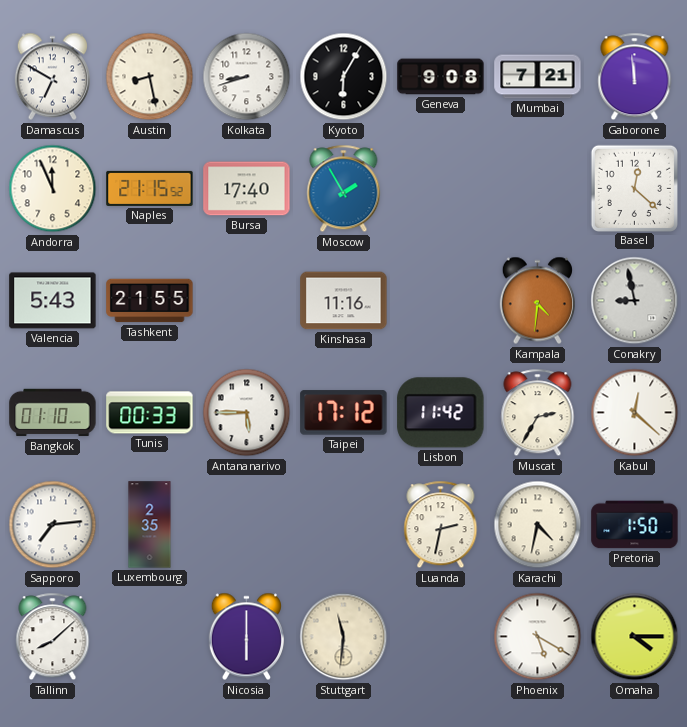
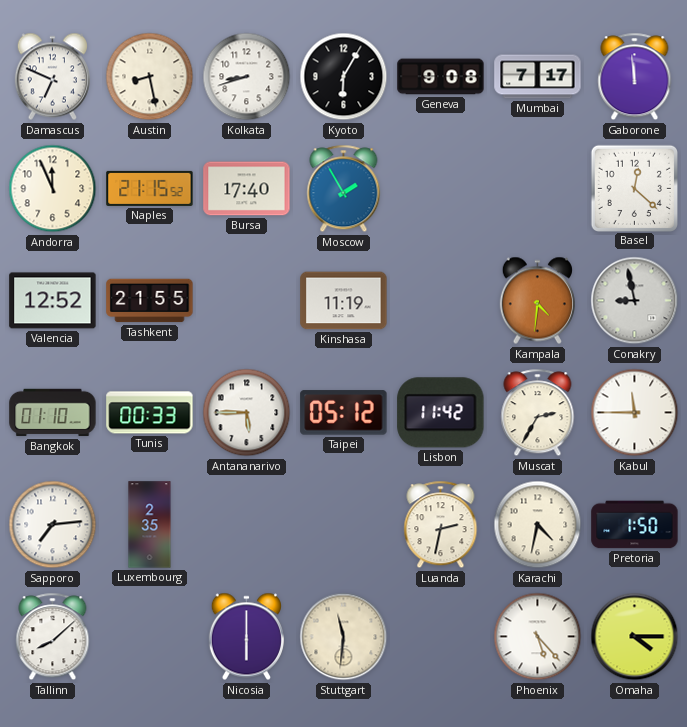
Damascus: 6:50 -> 6:49
Mumbai: 7:21 -> 7:17
Valencia: 5:43 -> 12:52
Kinshasa: 11:16 -> 11:19
Taipei: 17:12 -> 05:12
Kabul: 12:22 -> 11:45
Phoenix: 5:20 -> 5:23
